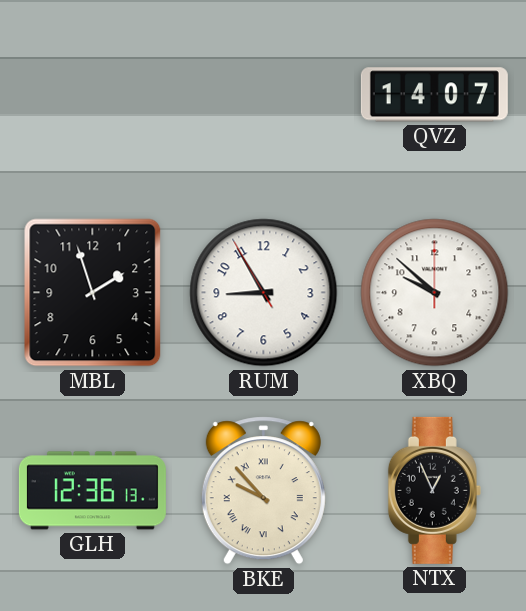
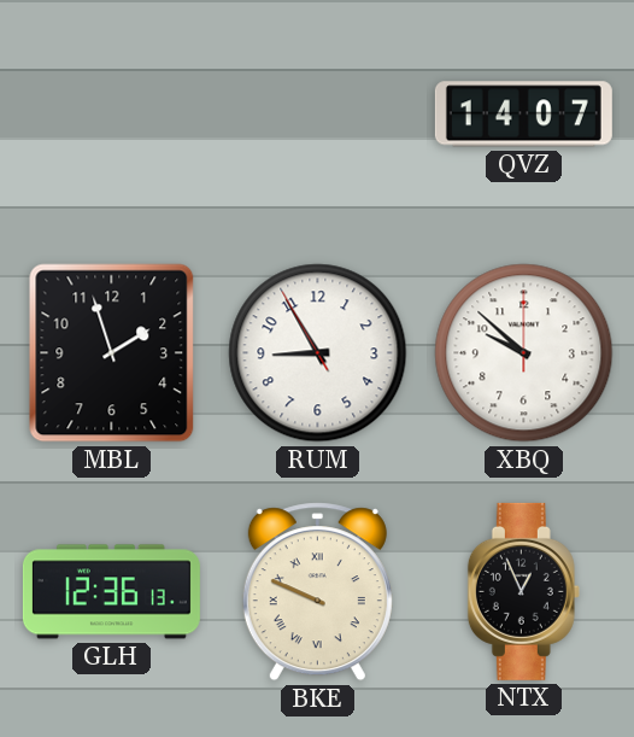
BKE: 9:53 -> 9:49
